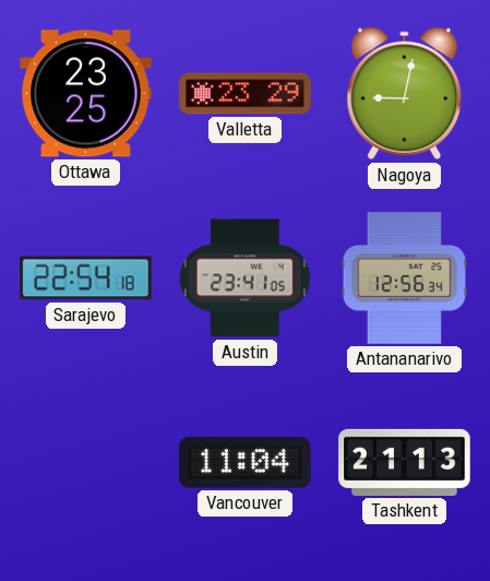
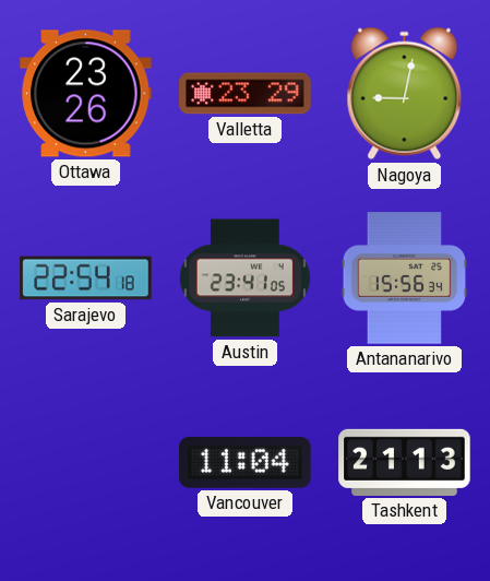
Ottawa: 23:25 -> 23:26
Antananarivo: 12:56 -> 15:56
